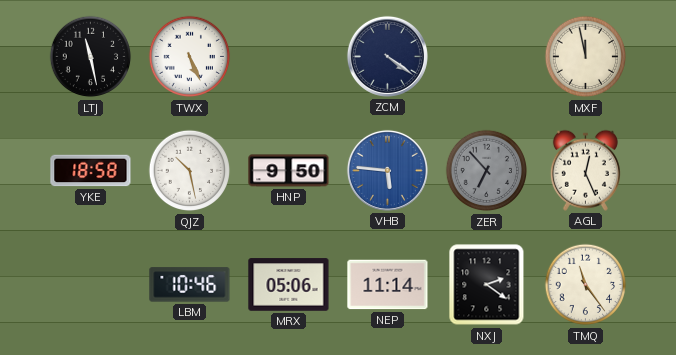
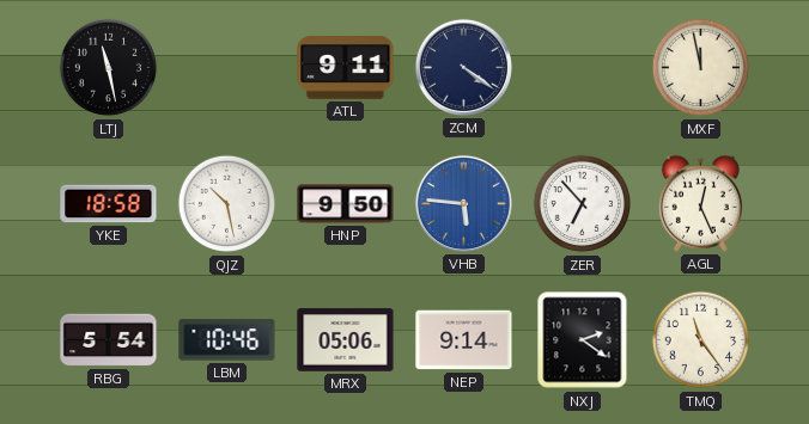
TWX: 5:26 -> none
ATL: none -> 9:11
ZER dial: grey -> white
RBG: none -> 5:54
NEP: 11:14 -> 9:14
